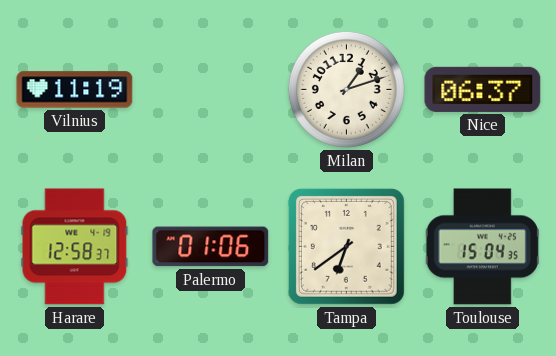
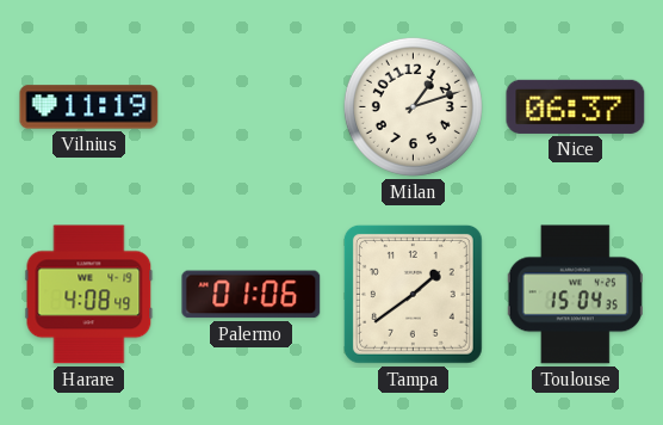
Harare: 12:58 -> 4:08
Tampa: 6:39 -> 1:39
